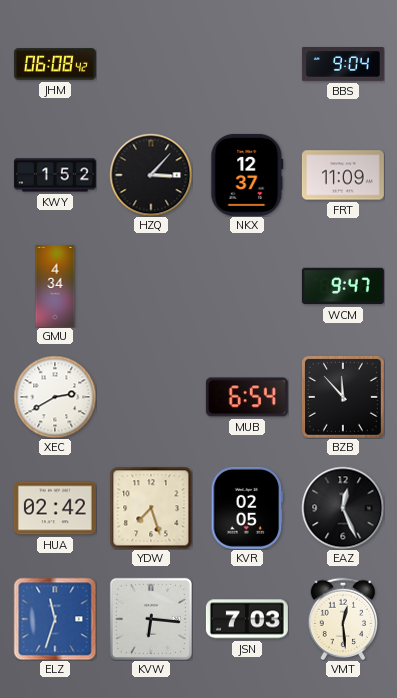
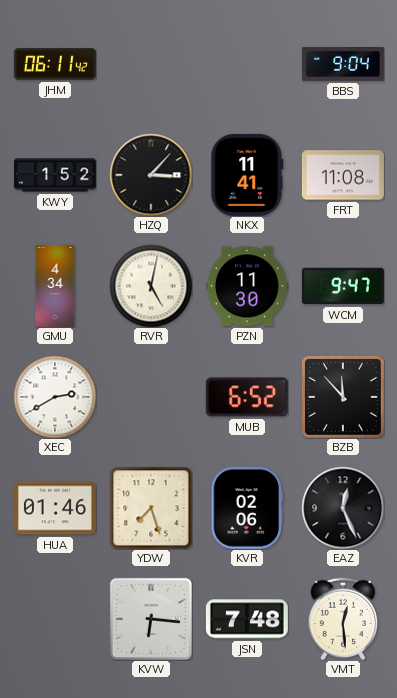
JHM: 06:08 -> 06:11
NKX: 12:37 -> 11:41
FRT: 11:09 -> 11:08
RVR: none -> 5:02
PZN: none -> 11:30
MUB: 6:54 -> 6:52
HUA: 02:42 -> 01:46
KVR: 02:05 -> 02:06
ELZ: 11:33 -> none
JSN: 7:03 -> 7:48
